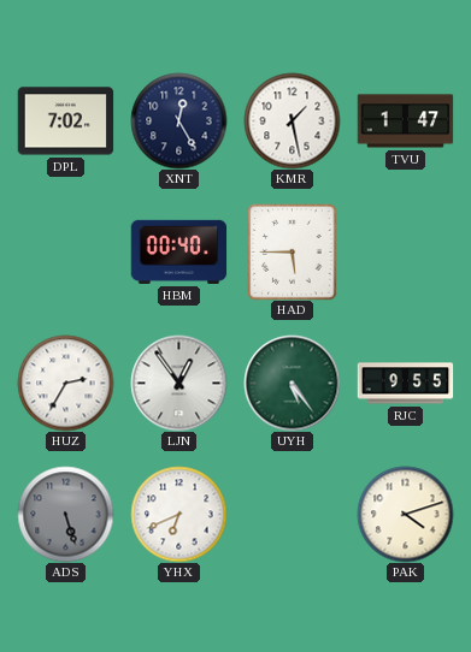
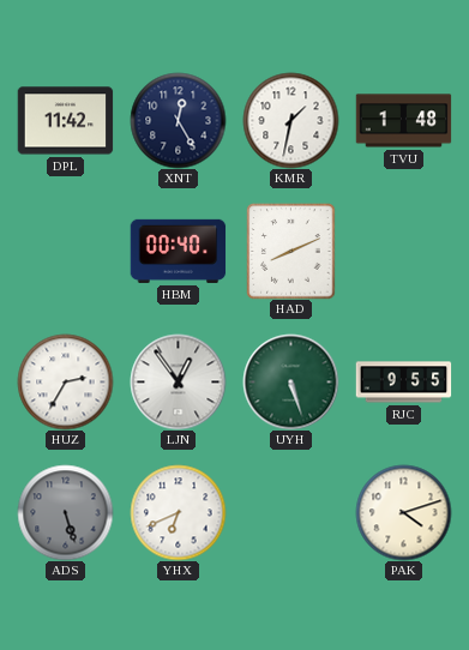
DPL: 7:02 -> 11:42
KMR: 1:28 -> 1:32
TVU: 1:47 -> 1:48
HAD: 5:45 -> 8:11
UYH: 5:24 -> 5:27
